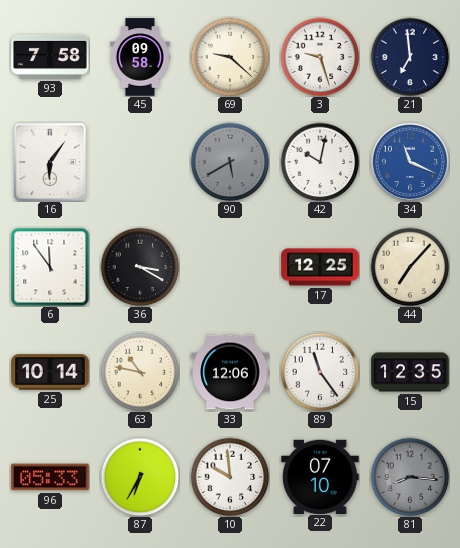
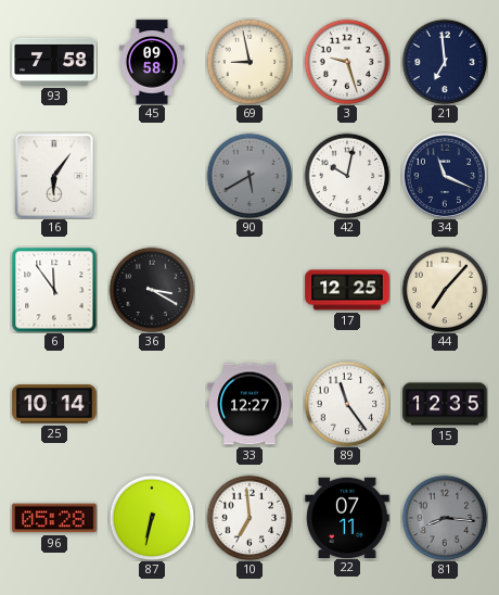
69: 9:22 -> 8:58
34 dial: blue -> navy
63: 10:47 -> none
33: 12:06 -> 12:27
96: 05:33 -> 05:28
87: 6:35 -> 6:32
10: 9:59 -> 6:59
22: 07:10 -> 07:11
